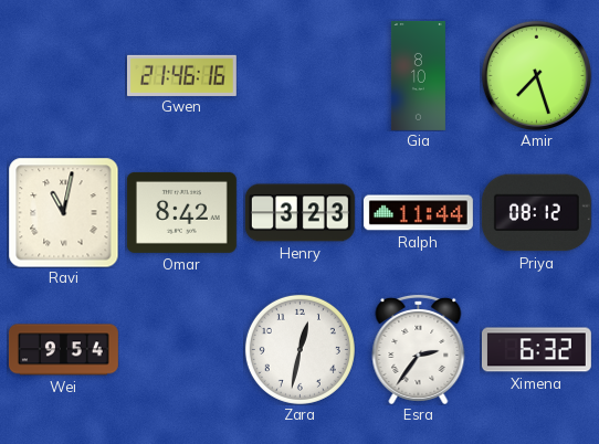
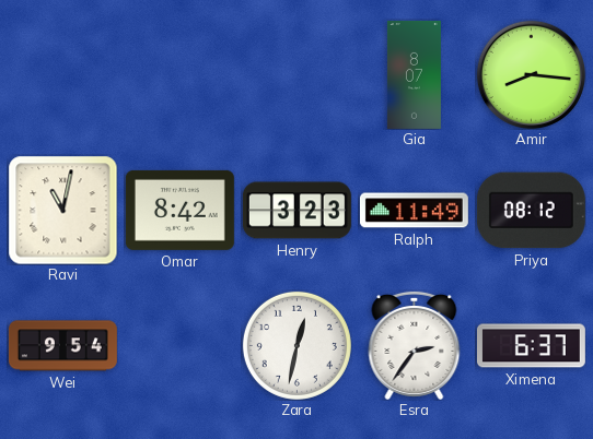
Gwen: 21:46 -> none
Gia: 8:10 -> 8:07
Amir: 7:27 -> 8:16
Ralph: 11:44 -> 11:49
Ximena: 6:32 -> 6:37
